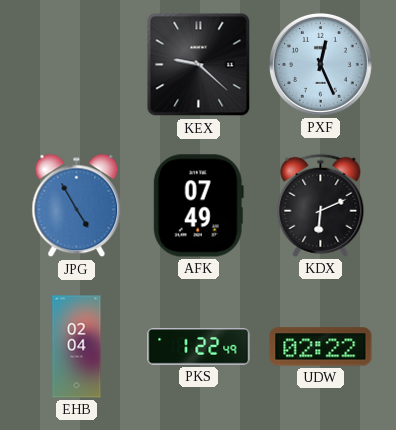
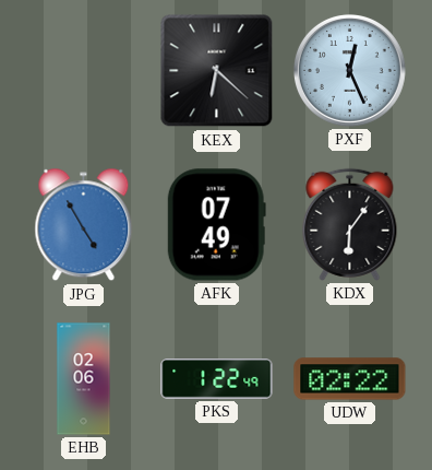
KEX: 9:22 -> 6:22
KDX: 6:11 -> 6:06
EHB: 02:04 -> 02:06
